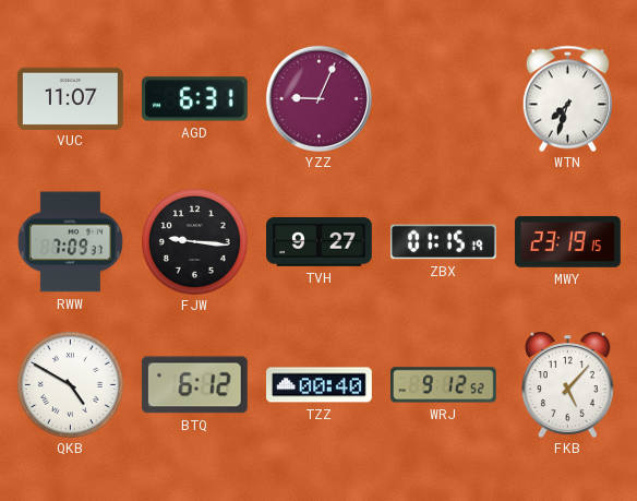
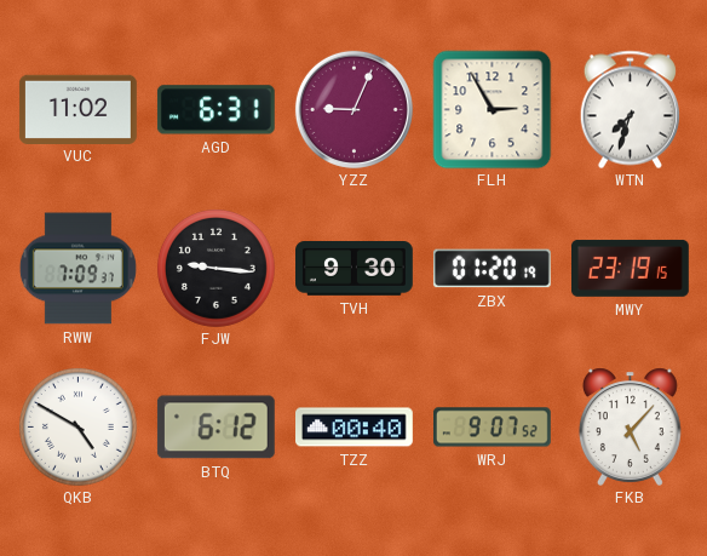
VUC: 11:07 -> 11:02
FLH: none -> 2:55
TVH: 9:27 -> 9:30
ZBX: 01:15 -> 01:20
WRJ: 9:12 -> 9:07
